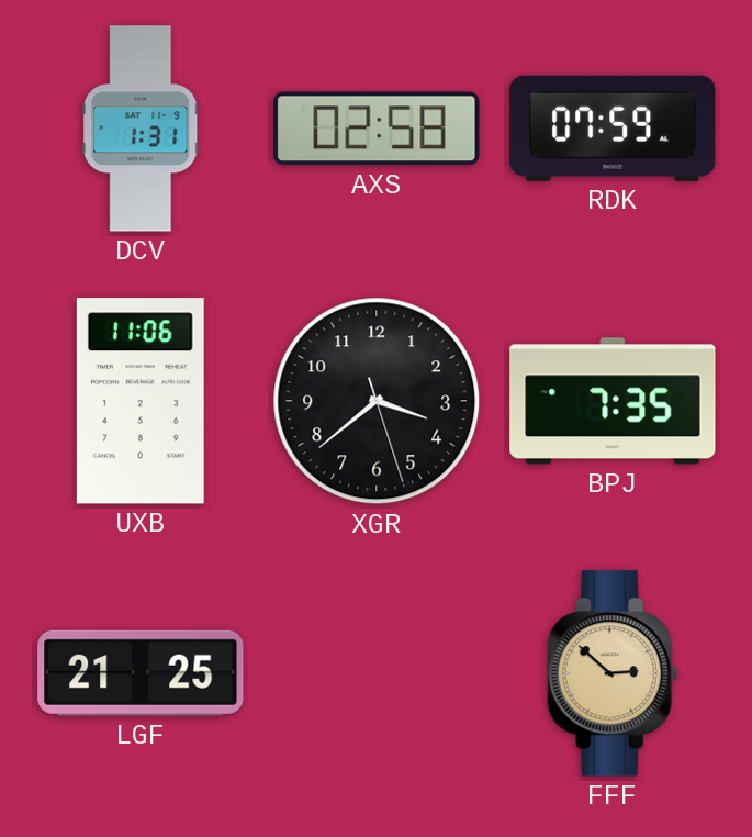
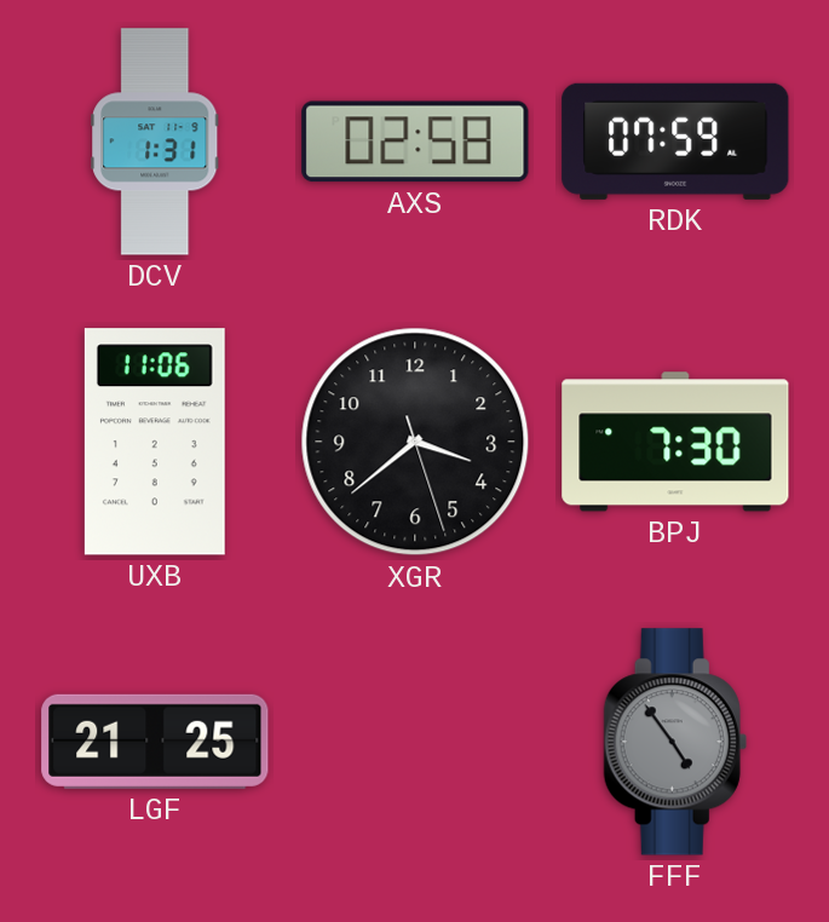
BPJ: 7:35 -> 7:30
FFF: 2:52 -> 4:54
FFF dial: champagne -> grey
